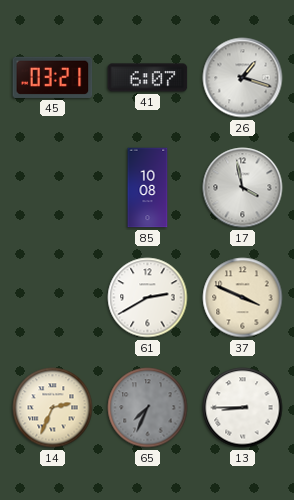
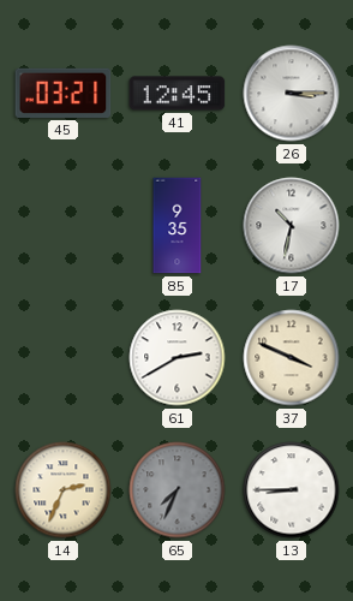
41: 6:07 -> 12:45
26: 1:18 -> 3:15
85: 10:08 -> 9:35
17: 3:58 -> 10:32
